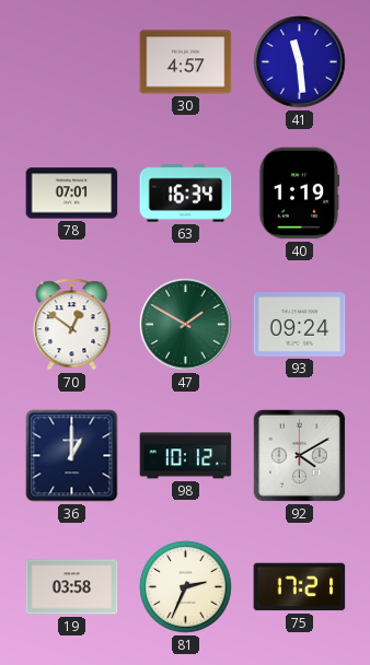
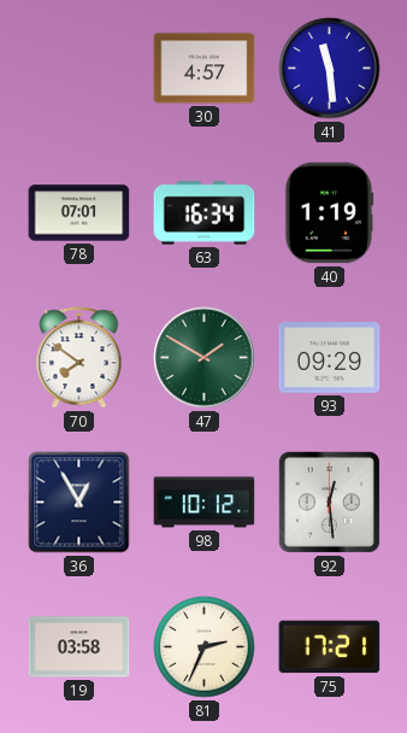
70: 12:51 -> 7:51
93: 09:24 -> 09:29
36: 1:00 -> 12:55
92: 4:10 -> 12:29
